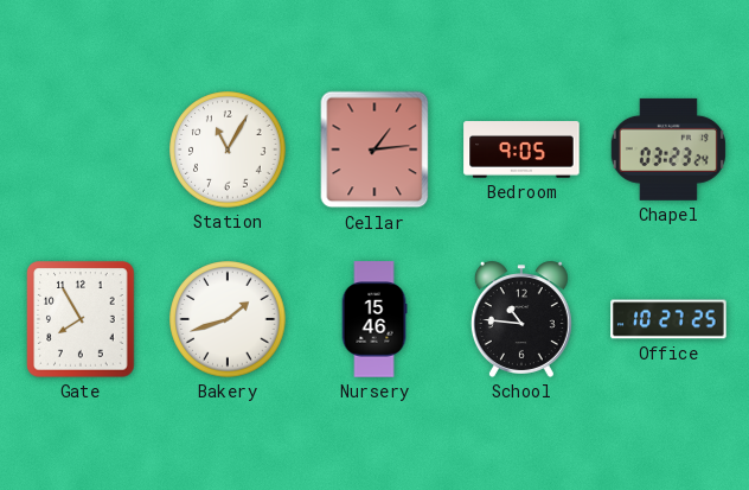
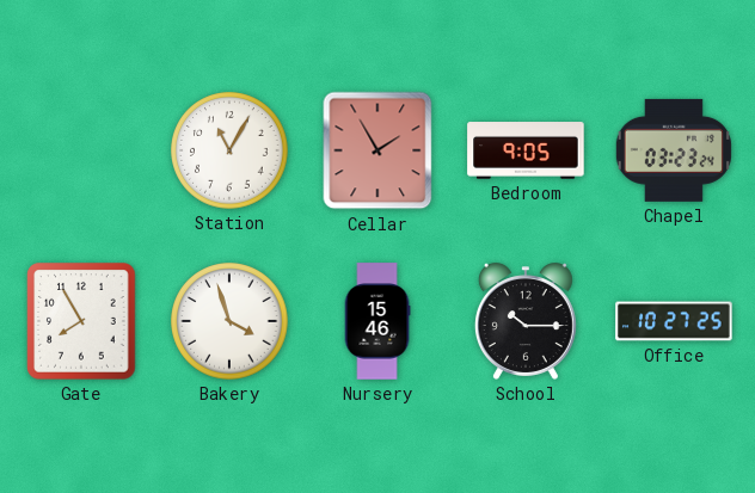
Cellar: 1:14 -> 1:55
Bakery: 1:42 -> 3:57
School: 10:46 -> 10:15
